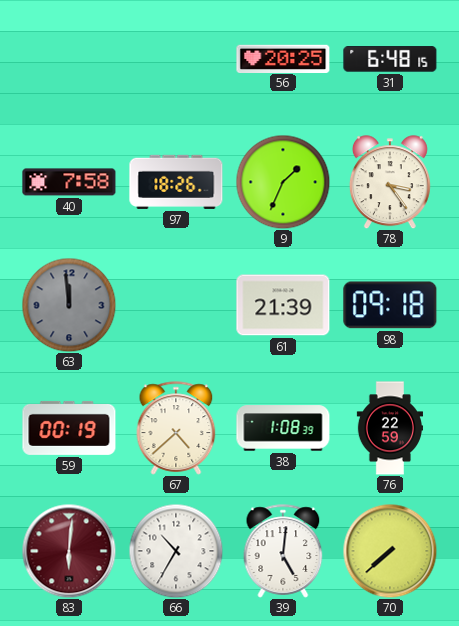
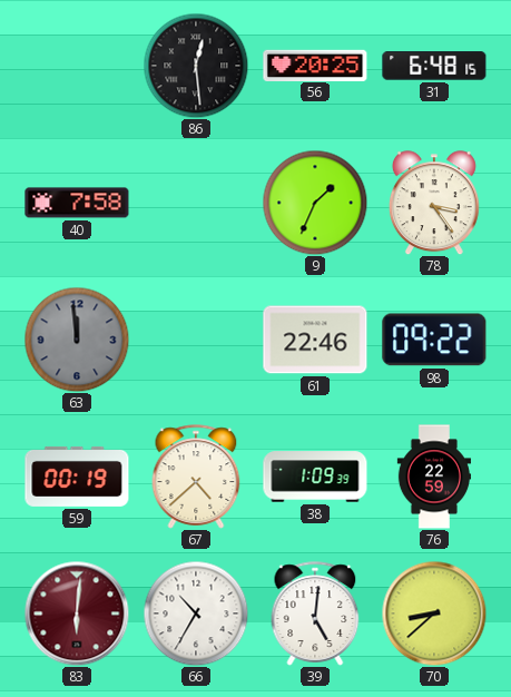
86: none -> 12:29
97: 18:26 -> none
61: 21:39 -> 22:46
98: 09:18 -> 09:22
38: 1:08 -> 1:09
70: 7:38 -> 8:38
